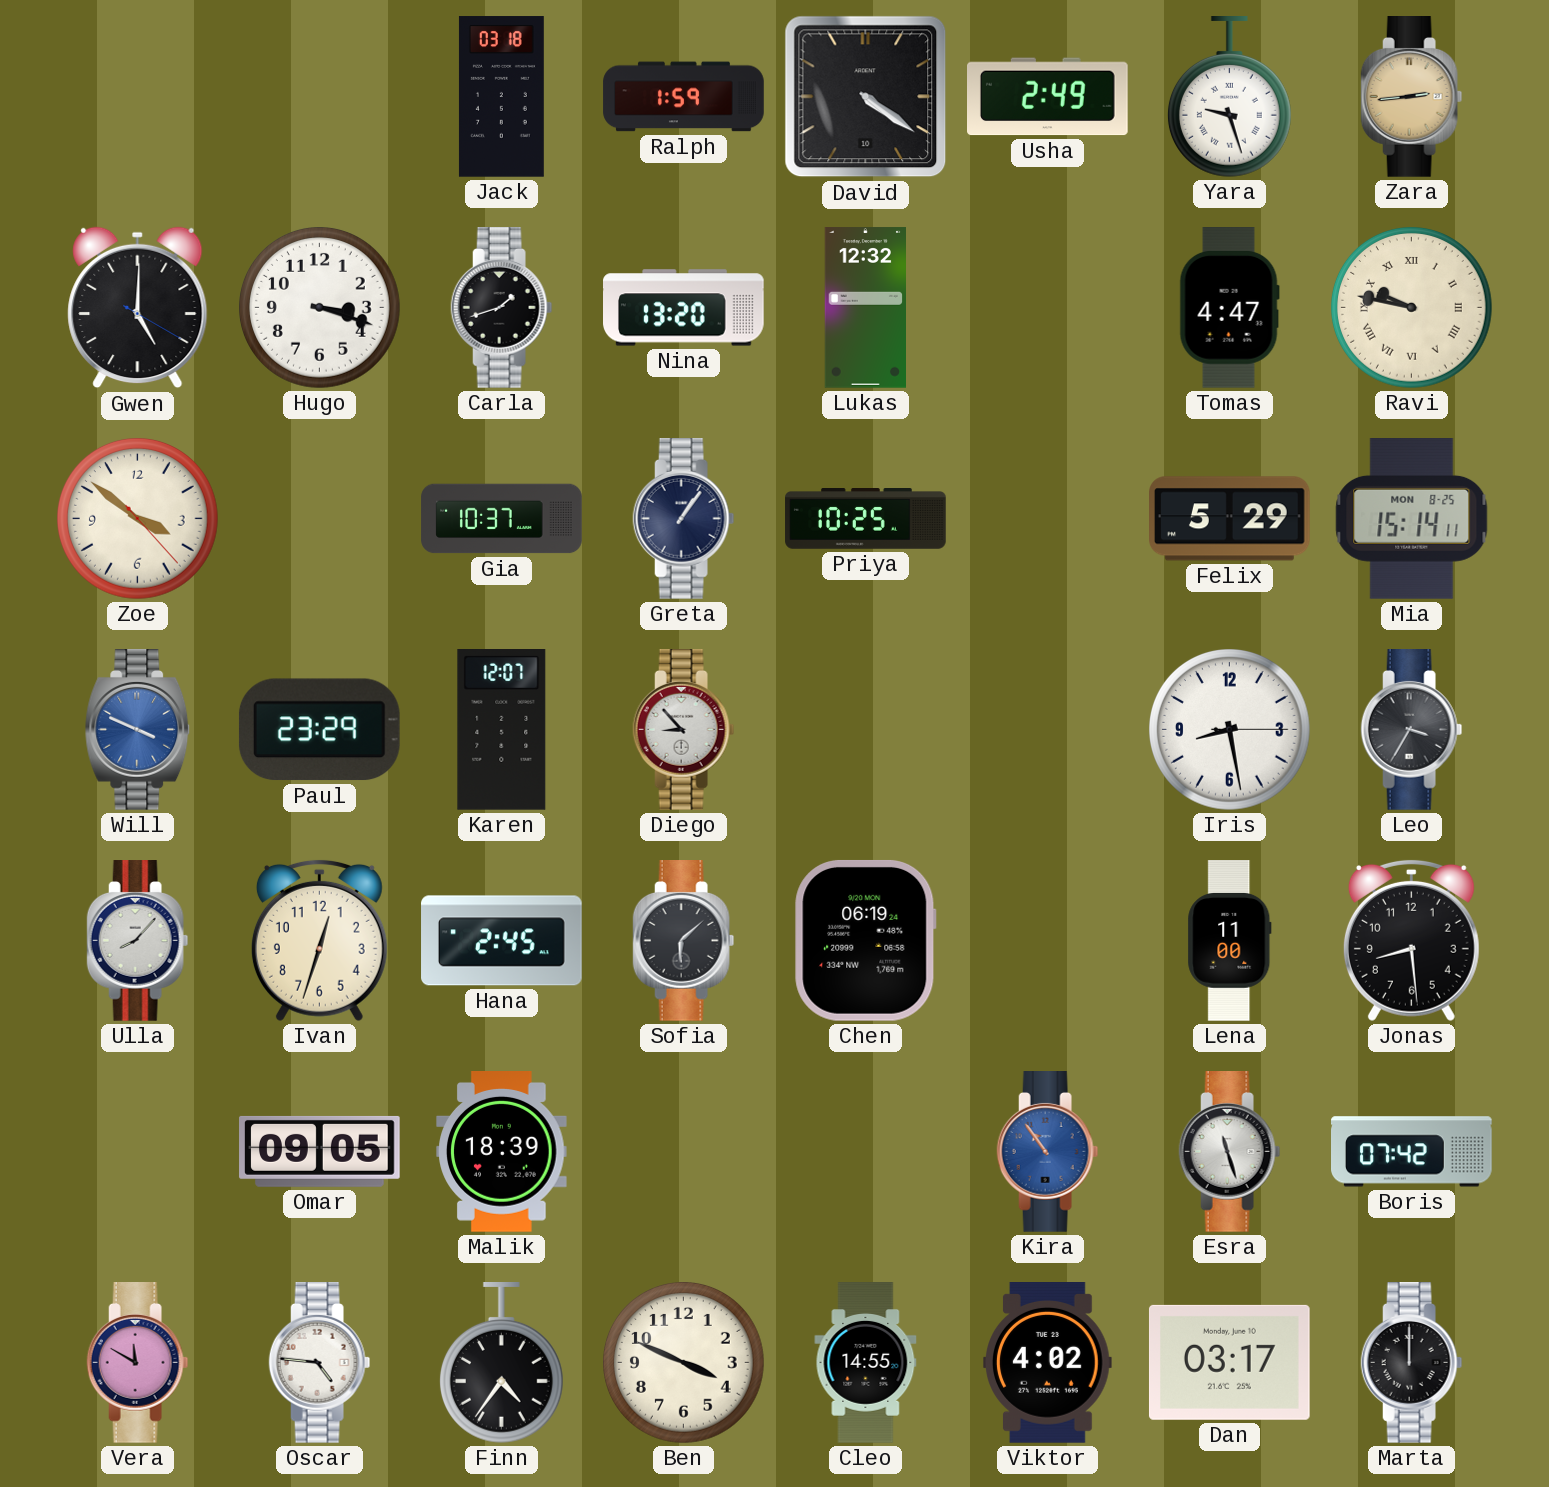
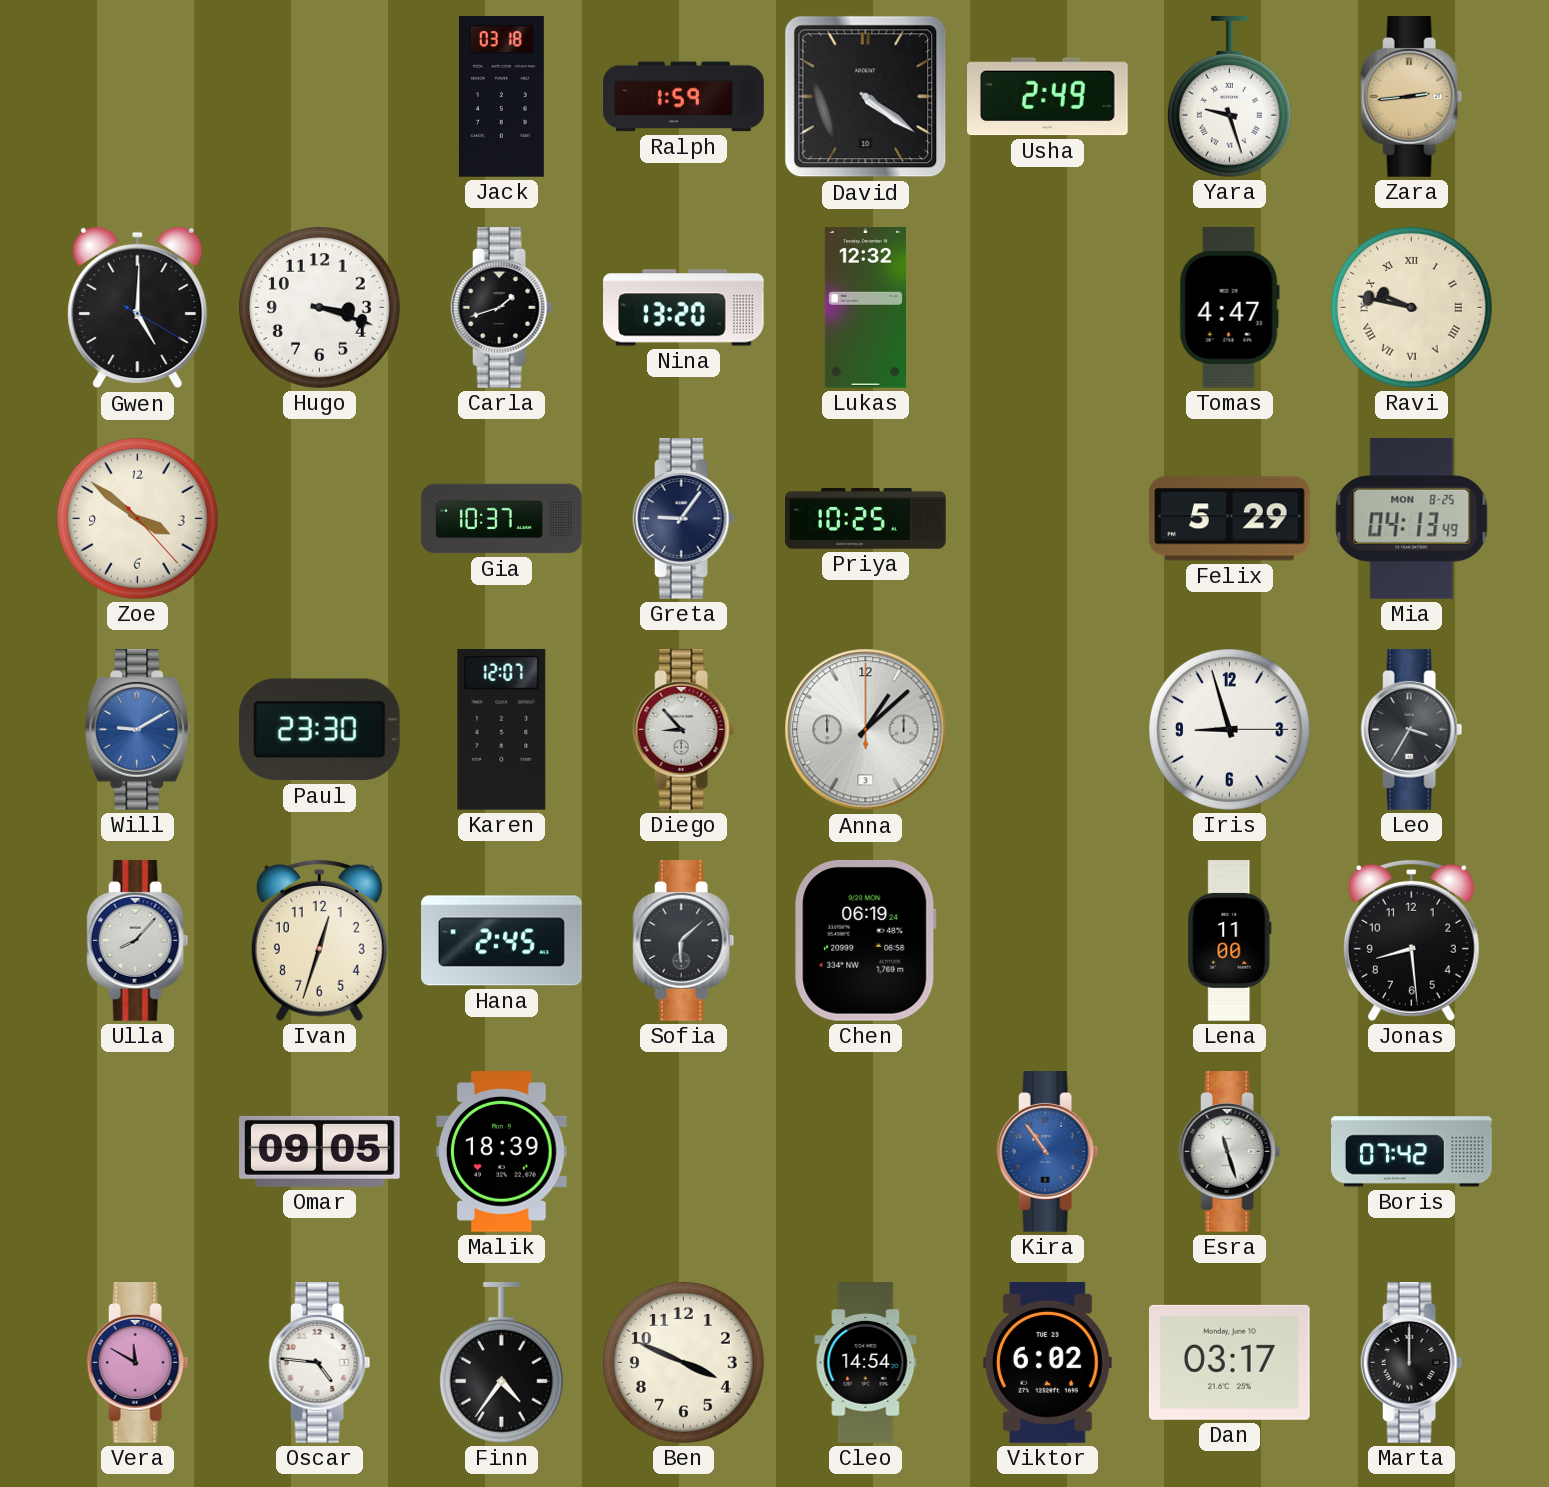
Greta: 1:06 -> 9:06
Mia: 15:14 -> 04:13
Will: 3:49 -> 9:10
Paul: 23:29 -> 23:30
Anna: none -> 1:08
Iris: 8:28 -> 8:57
Cleo: 14:55 -> 14:54
Viktor: 4:02 -> 6:02
